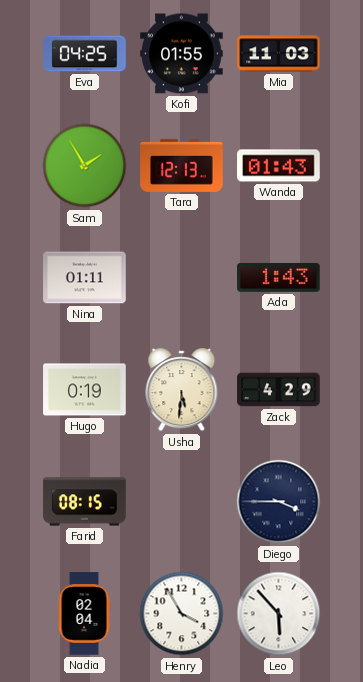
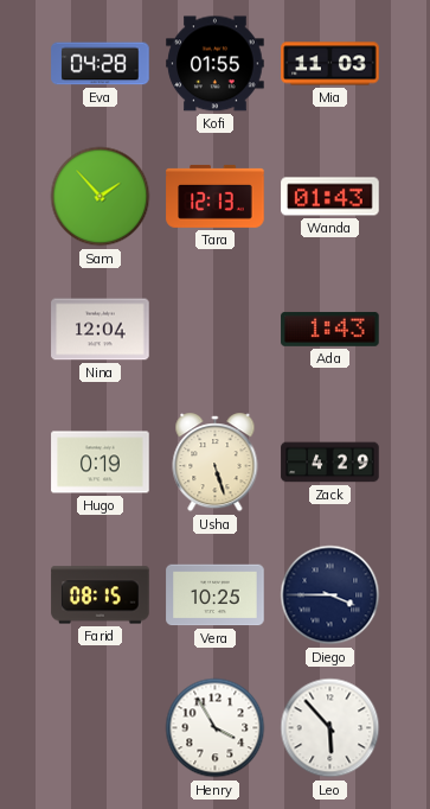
Eva: 04:25 -> 04:28
Sam: 1:55 -> 1:53
Nina: 01:11 -> 12:04
Usha: 5:31 -> 5:27
Vera: none -> 10:25
Nadia: 02:04 -> none
